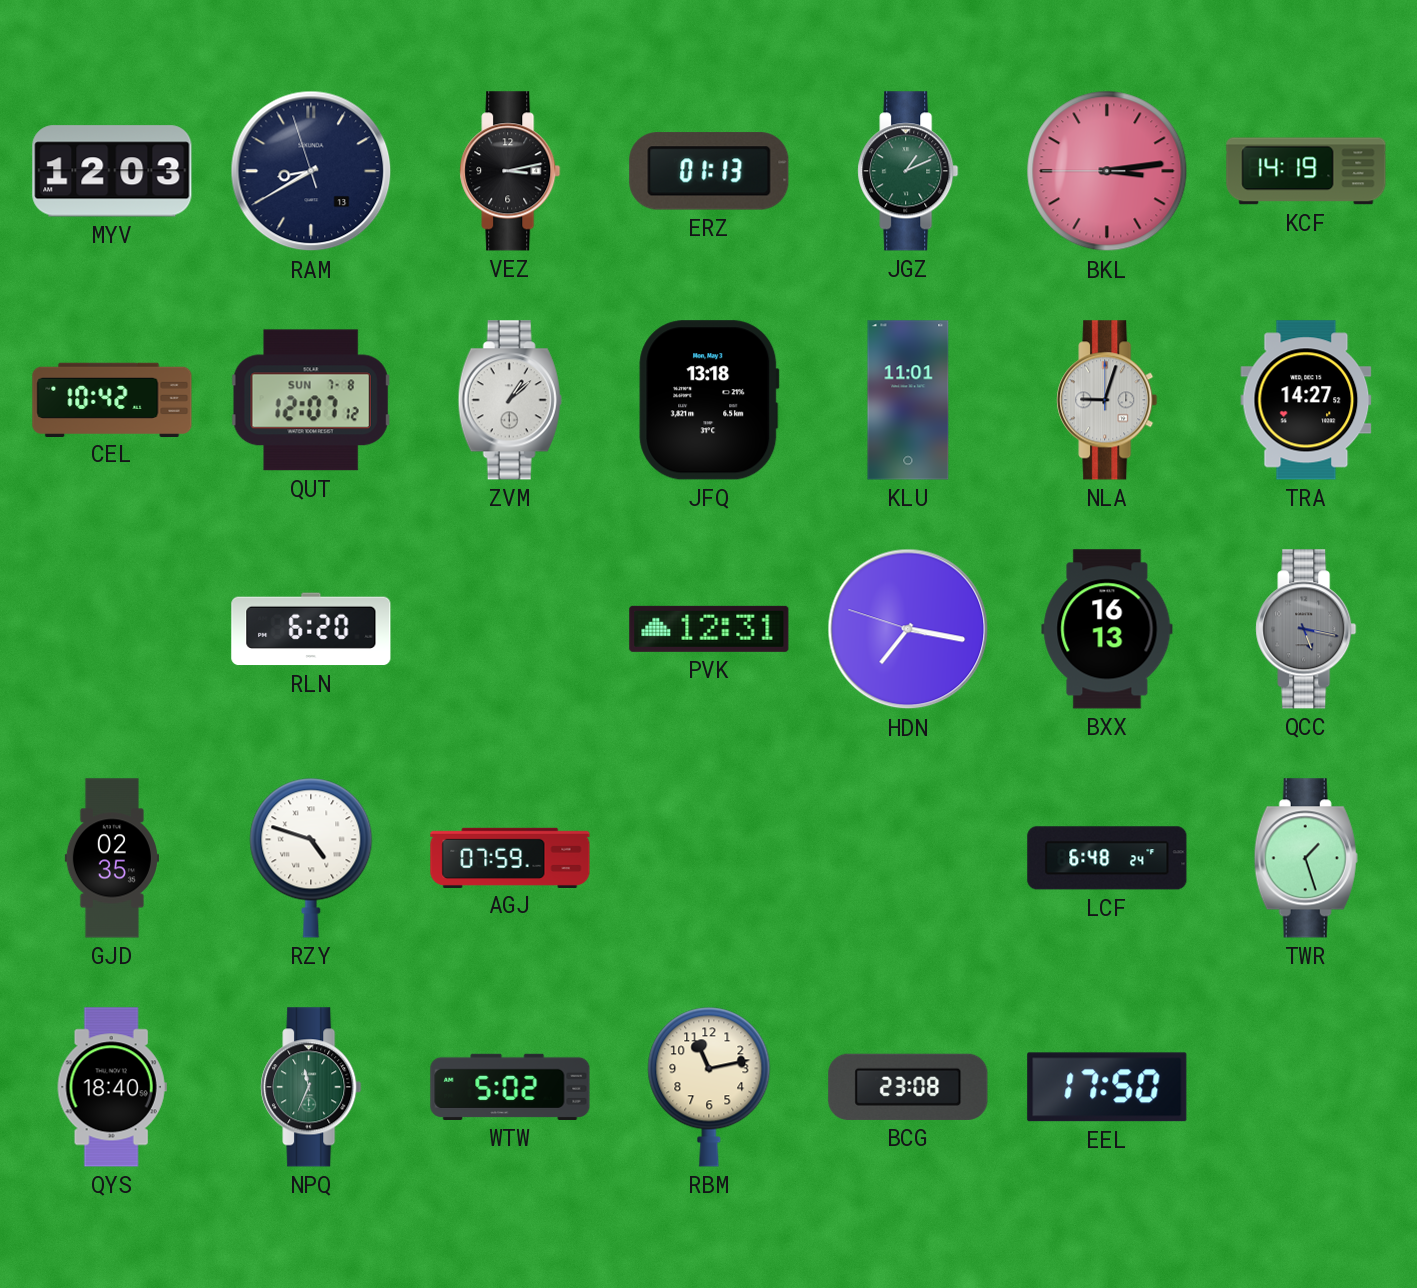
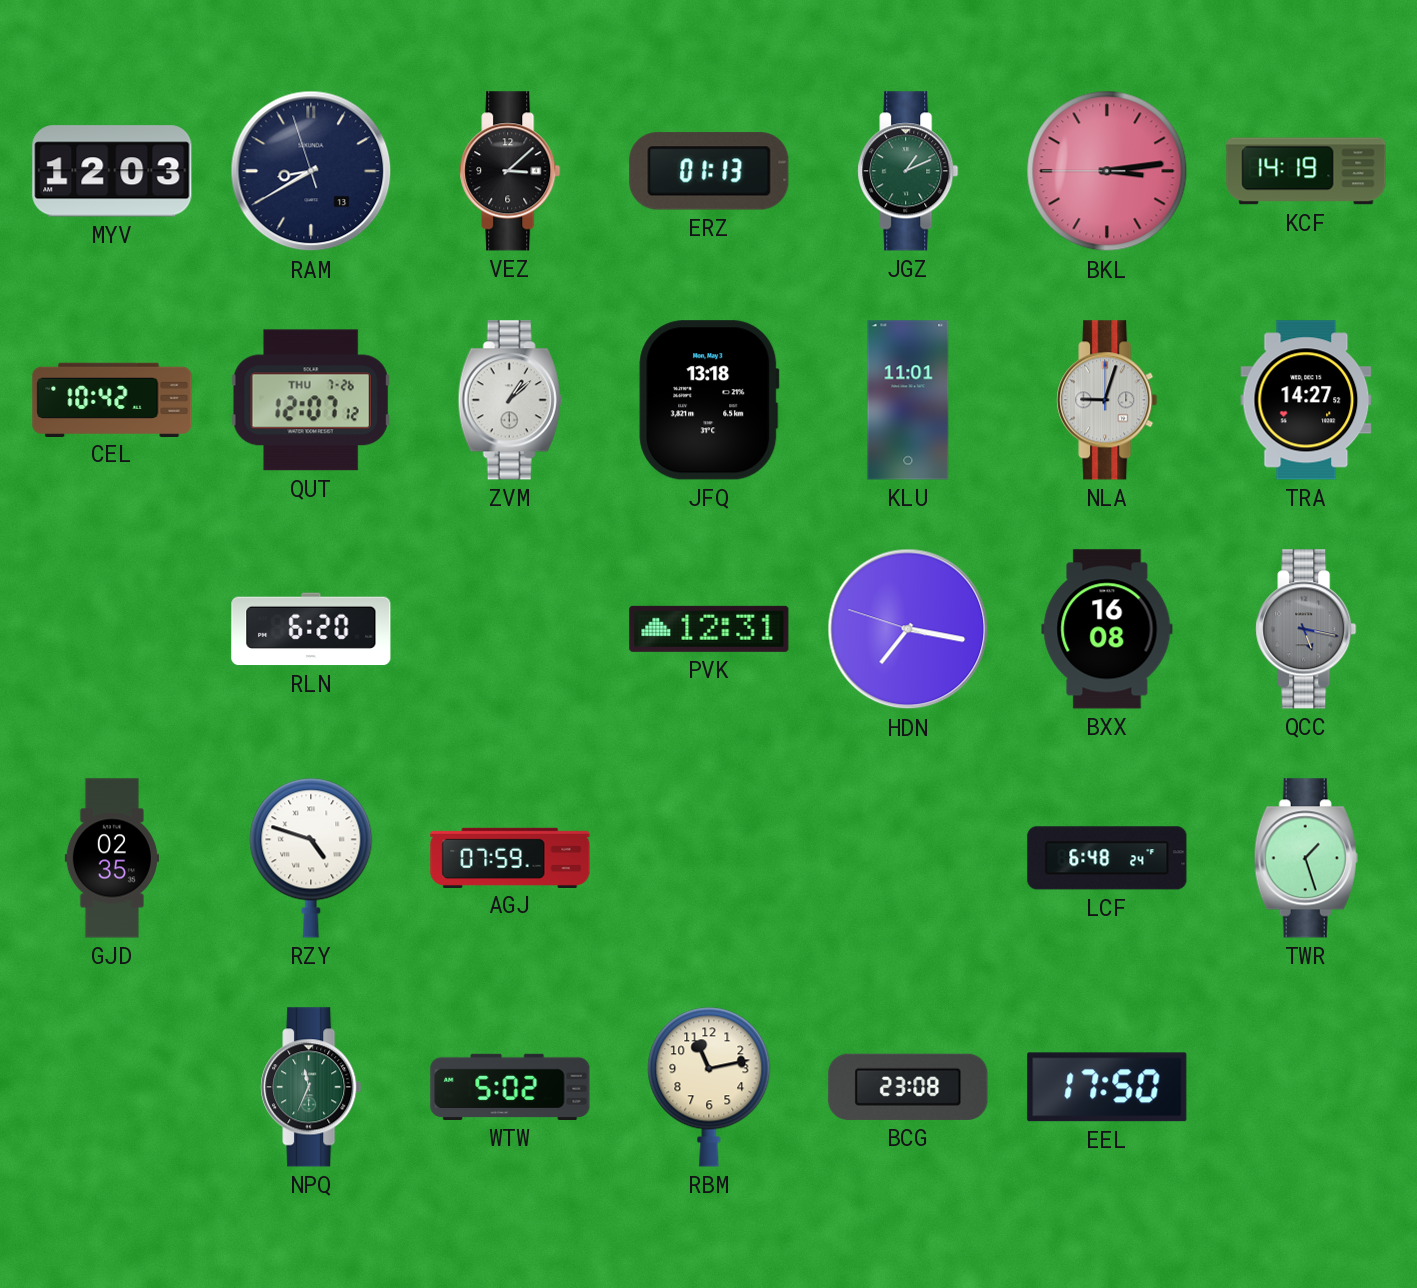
VEZ: 3:13 -> 3:08
QUT date: SUN 7-8 -> THU 7-26
BXX: 16:13 -> 16:08
QYS: 18:40 -> none
